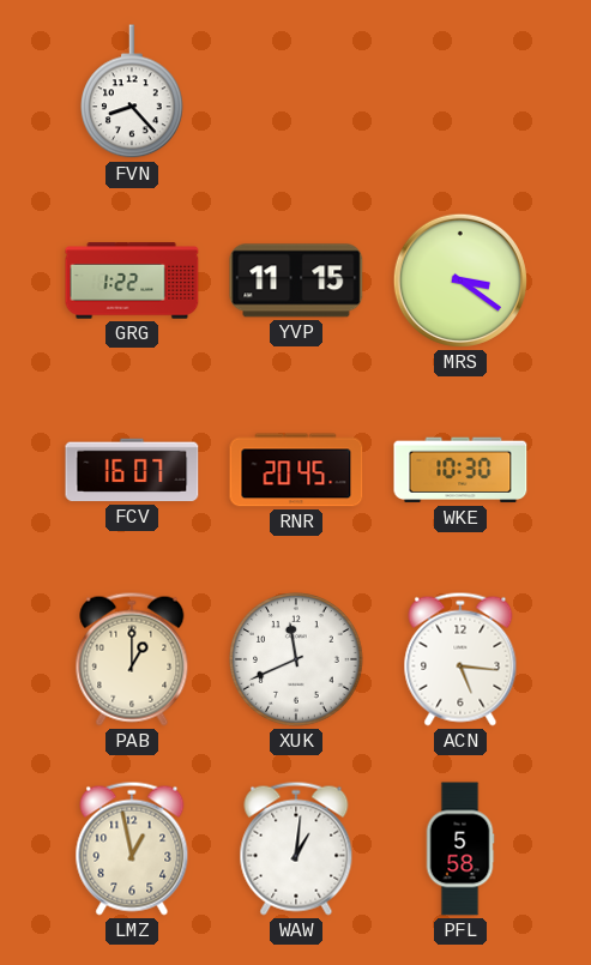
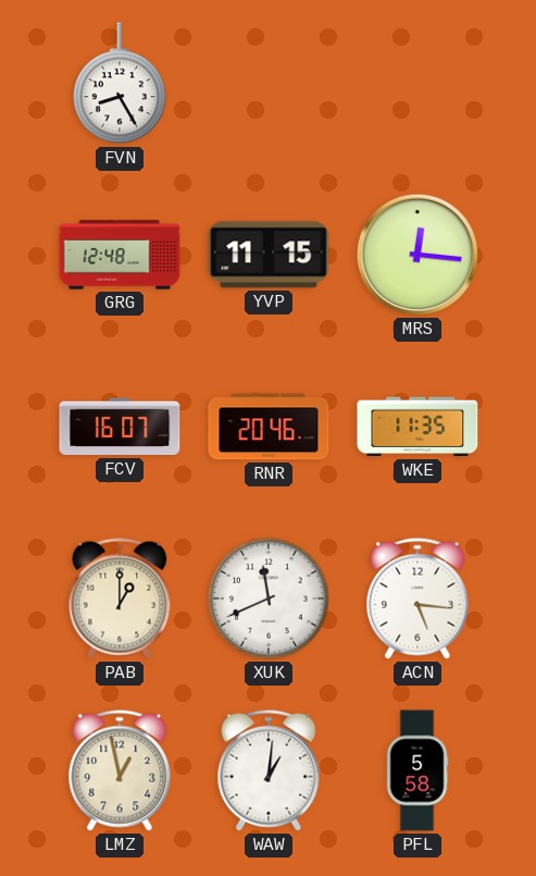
FVN: 8:23 -> 8:25
GRG: 1:22 -> 12:48
MRS: 3:21 -> 12:16
RNR: 20:45 -> 20:46
WKE: 10:30 -> 11:35
